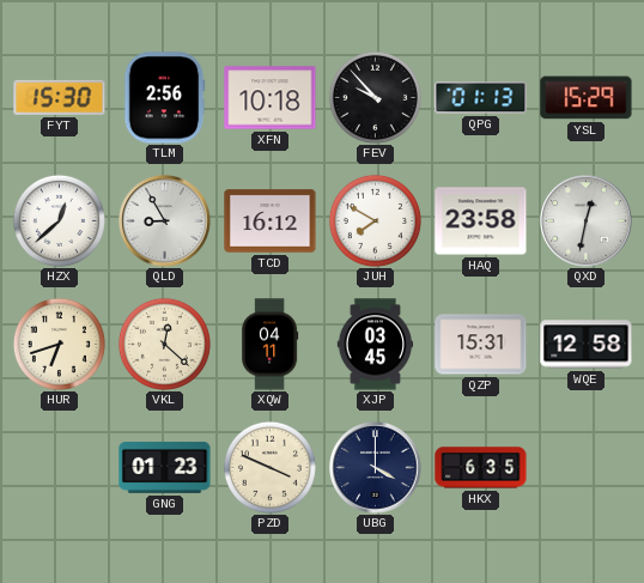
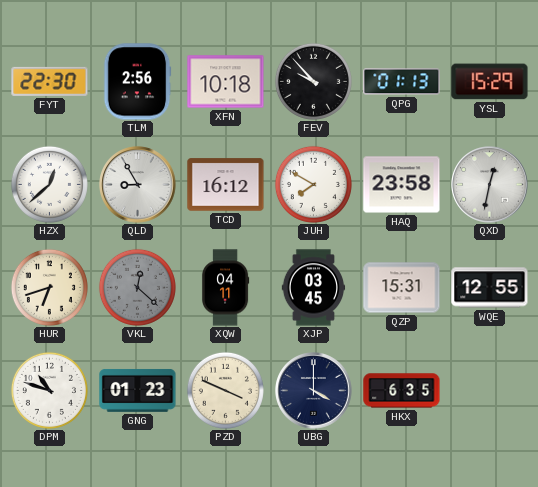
FYT: 15:30 -> 22:30
VKL dial: cream -> grey
WQE: 12:58 -> 12:55
DPM: none -> 10:48
